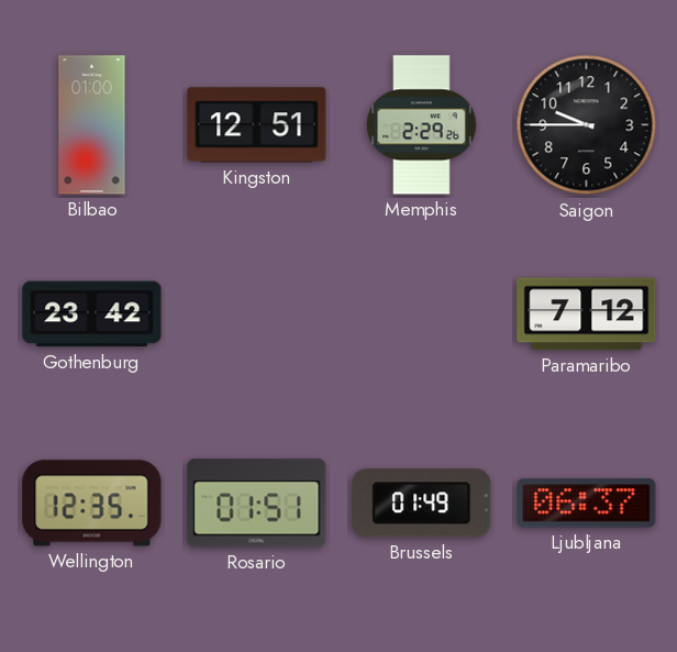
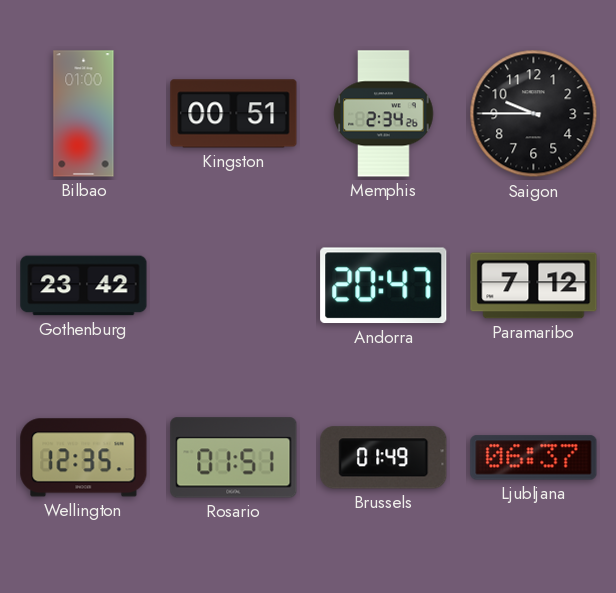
Kingston: 12:51 -> 00:51
Memphis: 2:29 -> 2:34
Andorra: none -> 20:47
